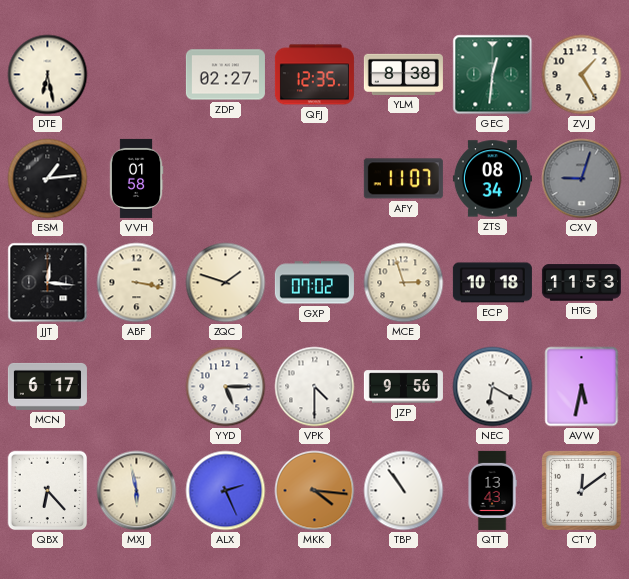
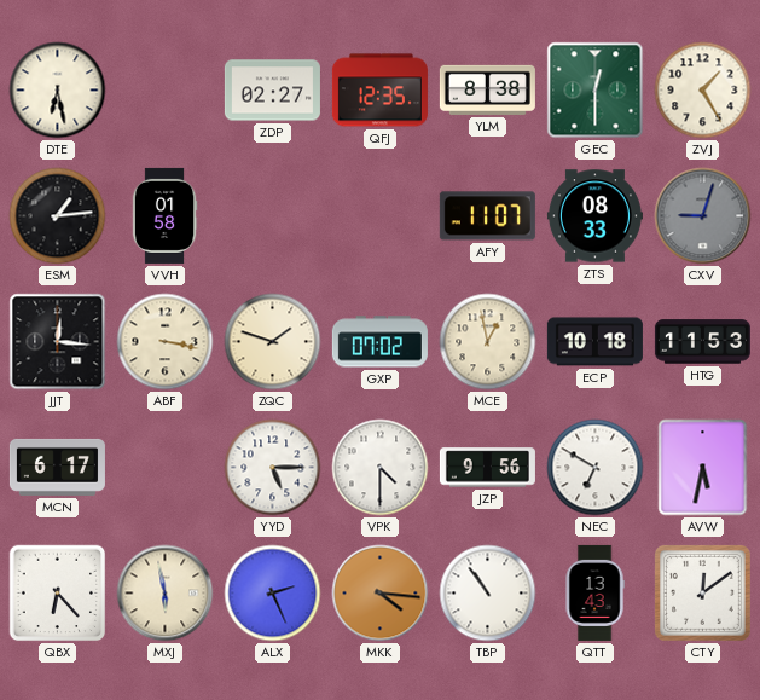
GEC: 12:31 -> 12:30
ZTS: 08:34 -> 08:33
MCE: 2:57 -> 12:58
NEC: 6:20 -> 6:50
